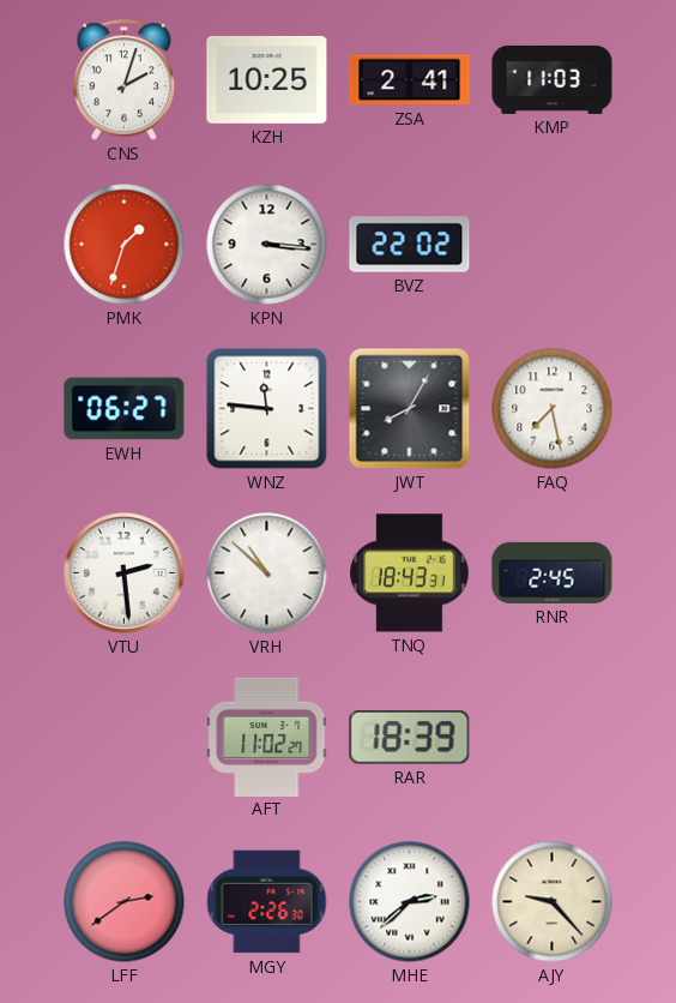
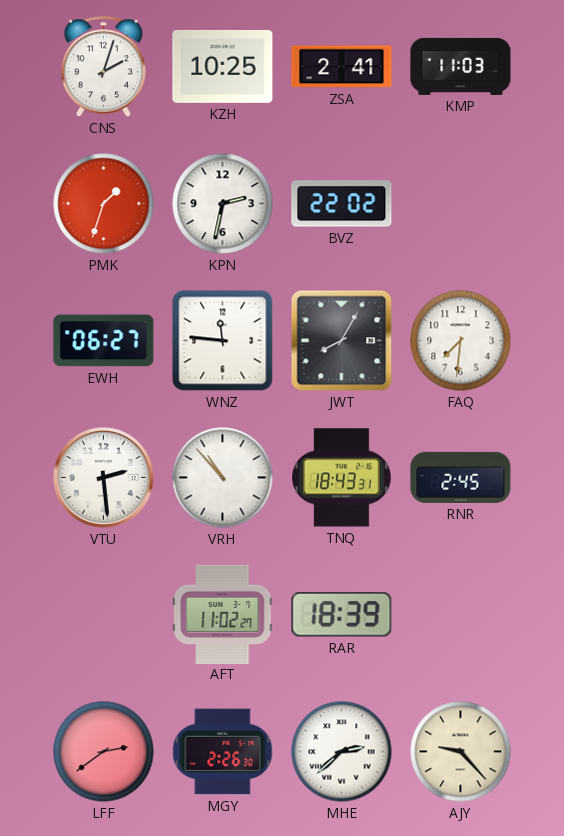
KPN: 3:16 -> 2:32
FAQ: 7:28 -> 7:31
VRH: 10:52 -> 10:53
